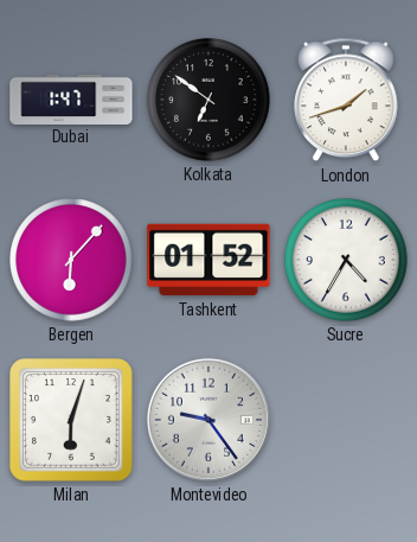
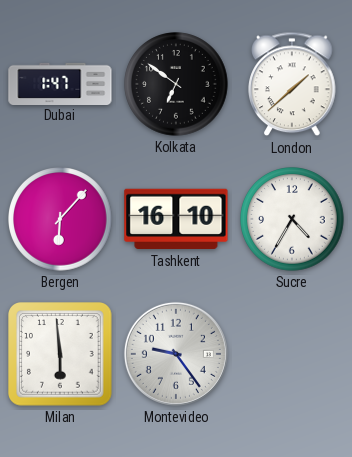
London: 1:42 -> 1:38
Tashkent: 01:52 -> 16:10
Milan: 6:03 -> 5:59
